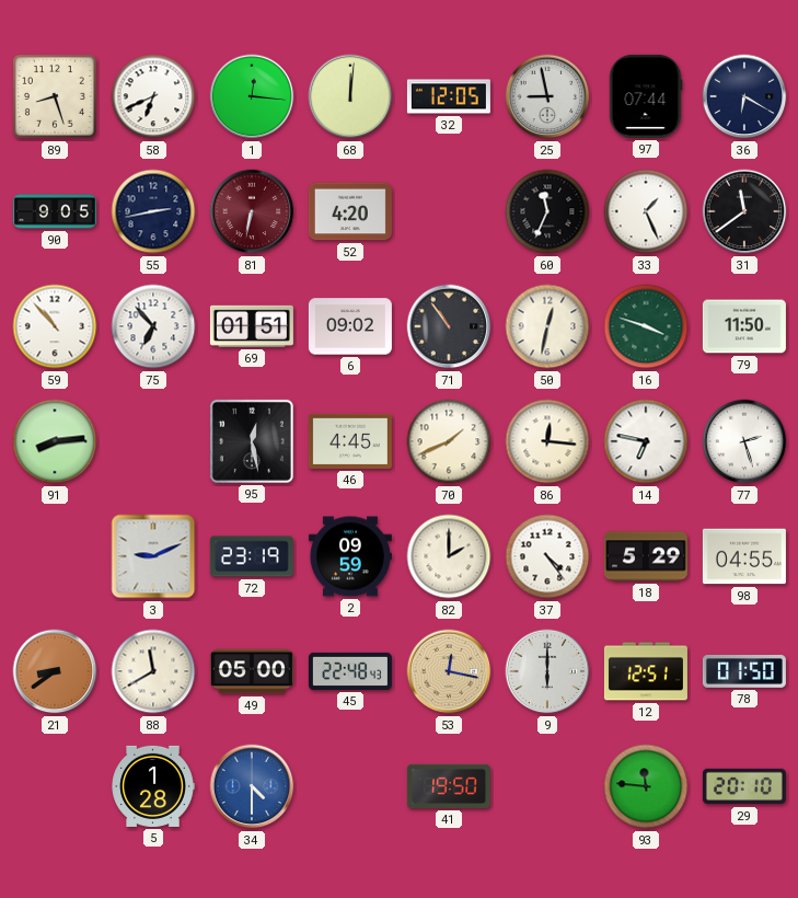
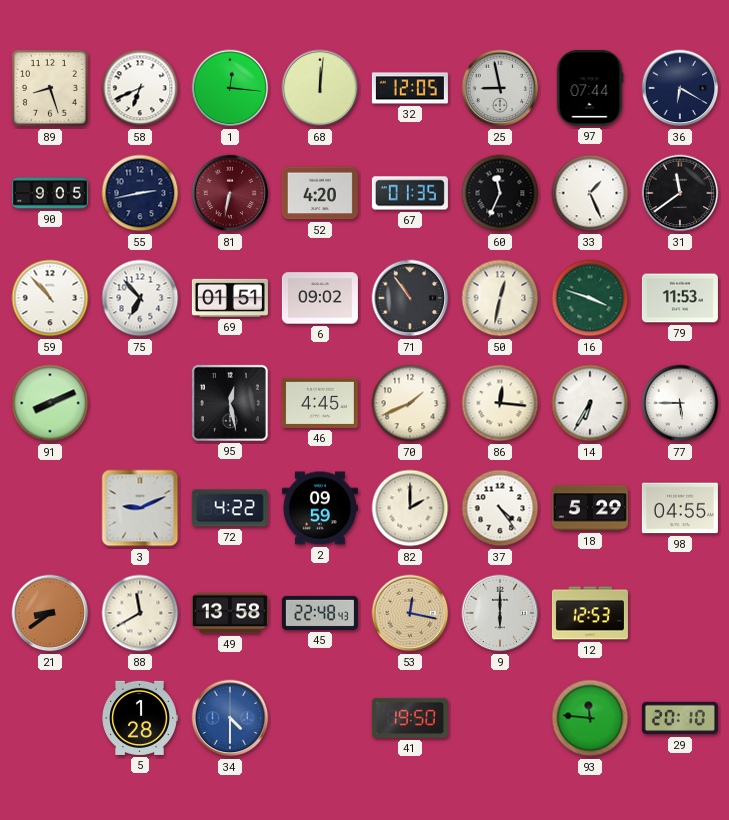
67: none -> 01:35
79: 11:50 -> 11:53
91: 8:14 -> 8:11
14: 6:47 -> 6:35
77: 2:27 -> 5:45
72: 23:19 -> 4:22
49: 05:00 -> 13:58
12: 12:51 -> 12:53
78: 01:50 -> none
